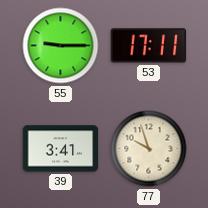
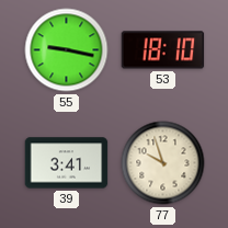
55: 9:15 -> 9:17
53: 17:11 -> 18:10
